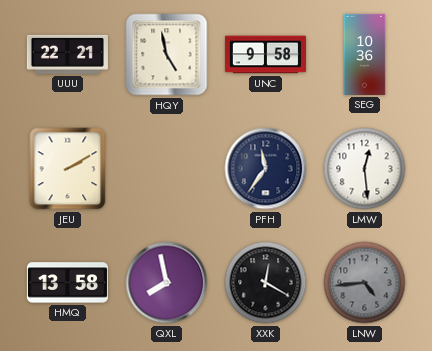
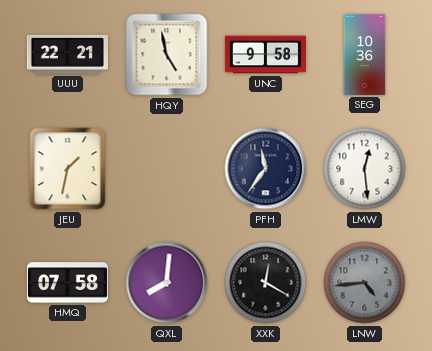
JEU: 2:10 -> 1:32
HMQ: 13:58 -> 07:58
QXL: 7:58 -> 8:01
